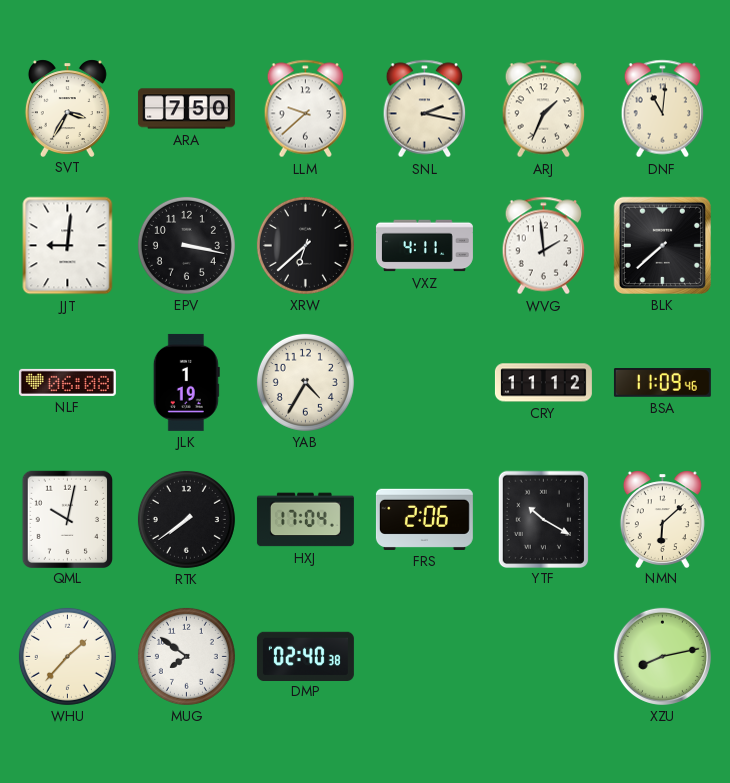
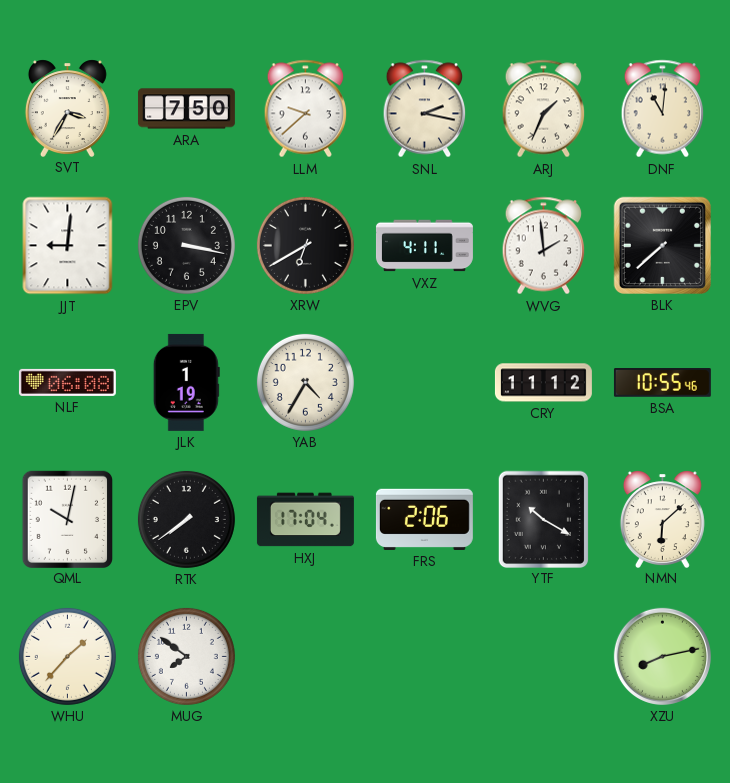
XRW: 6:38 -> 6:40
BSA: 11:09 -> 10:55
DMP: 02:40 -> none
